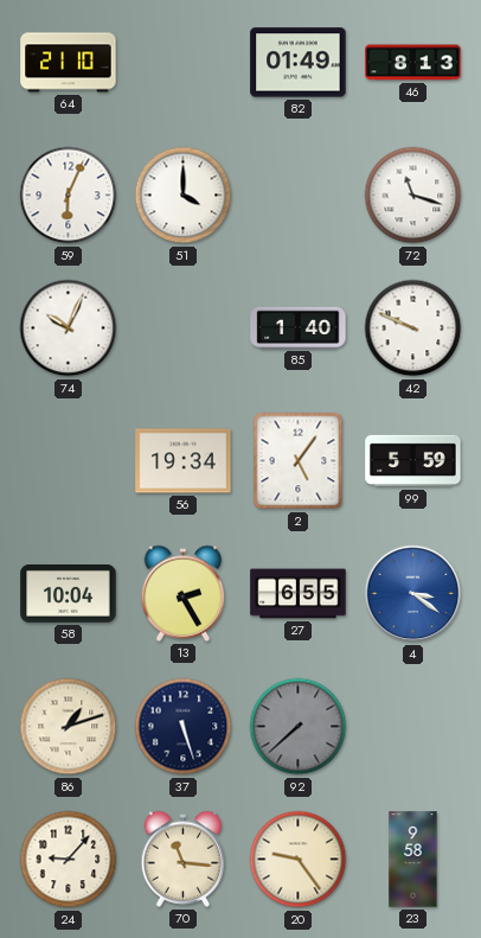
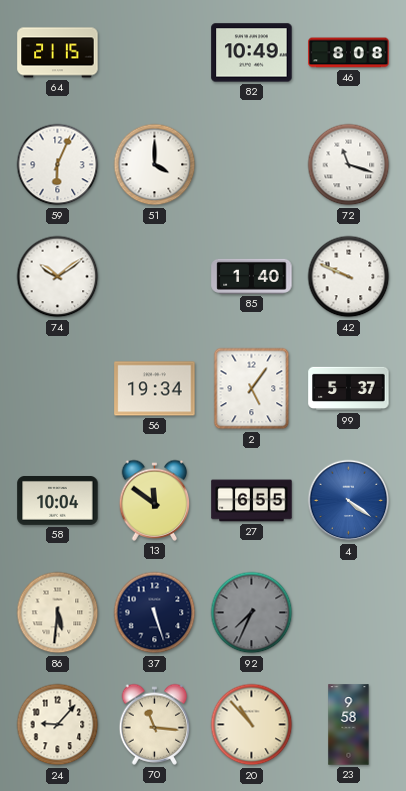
64: 21:10 -> 21:15
82: 01:49 -> 10:49
46: 8:13 -> 8:08
74: 10:04 -> 10:09
99: 5:59 -> 5:37
13: 2:25 -> 11:51
4: 3:21 -> 4:21
86: 1:12 -> 5:31
92: 7:38 -> 7:34
20: 9:24 -> 10:53
